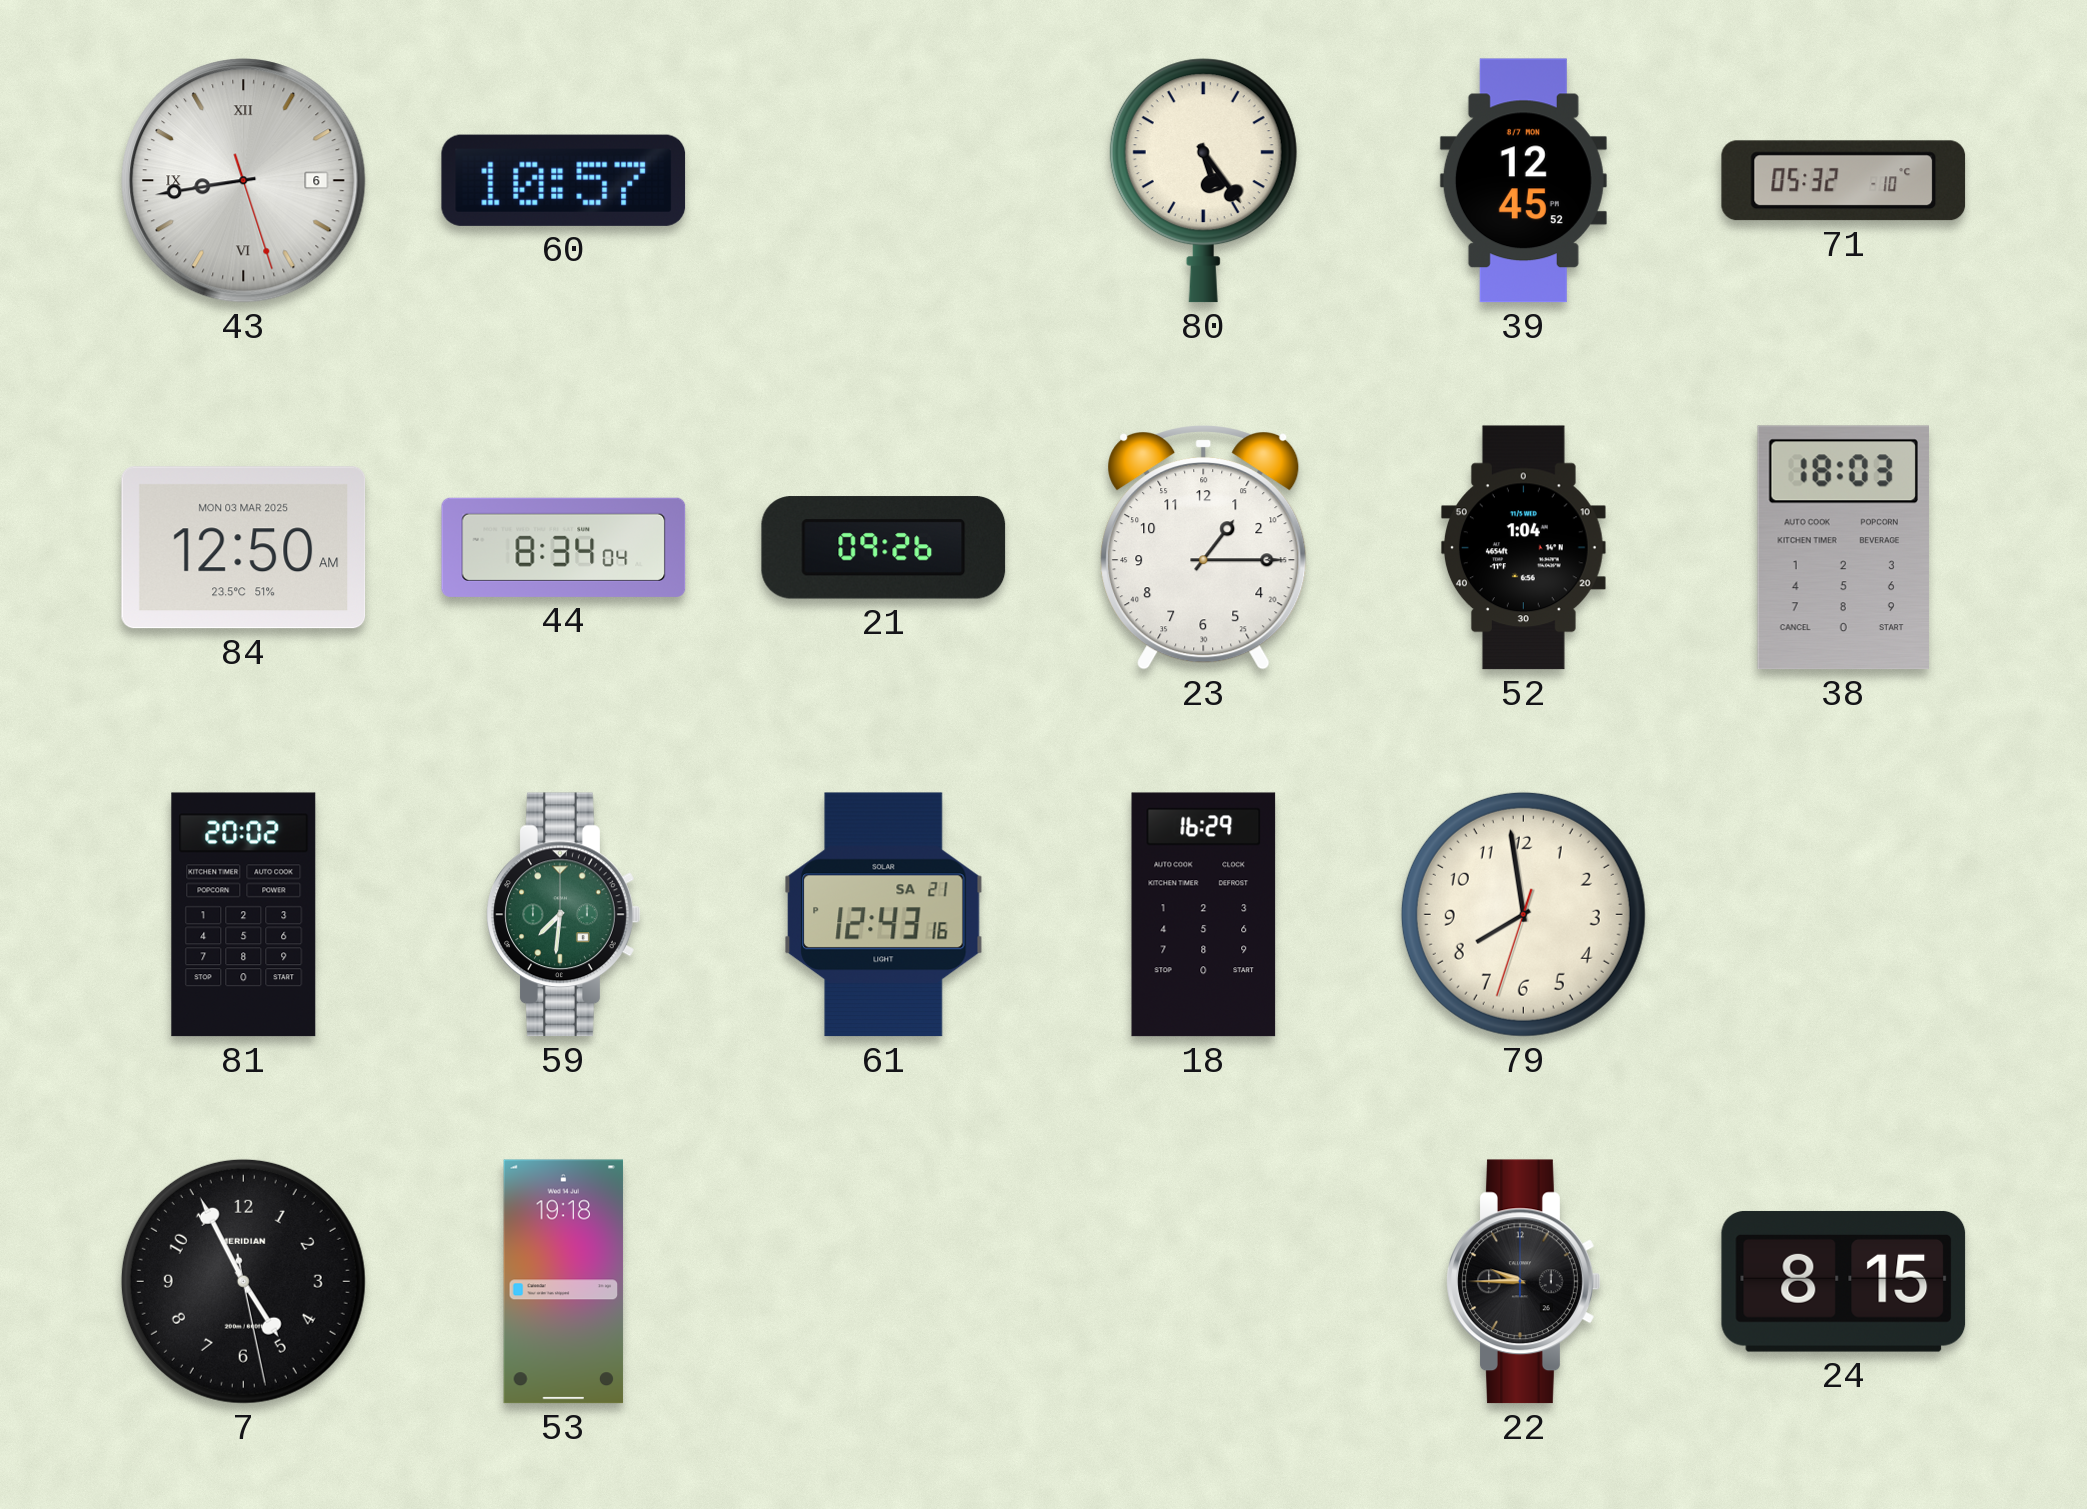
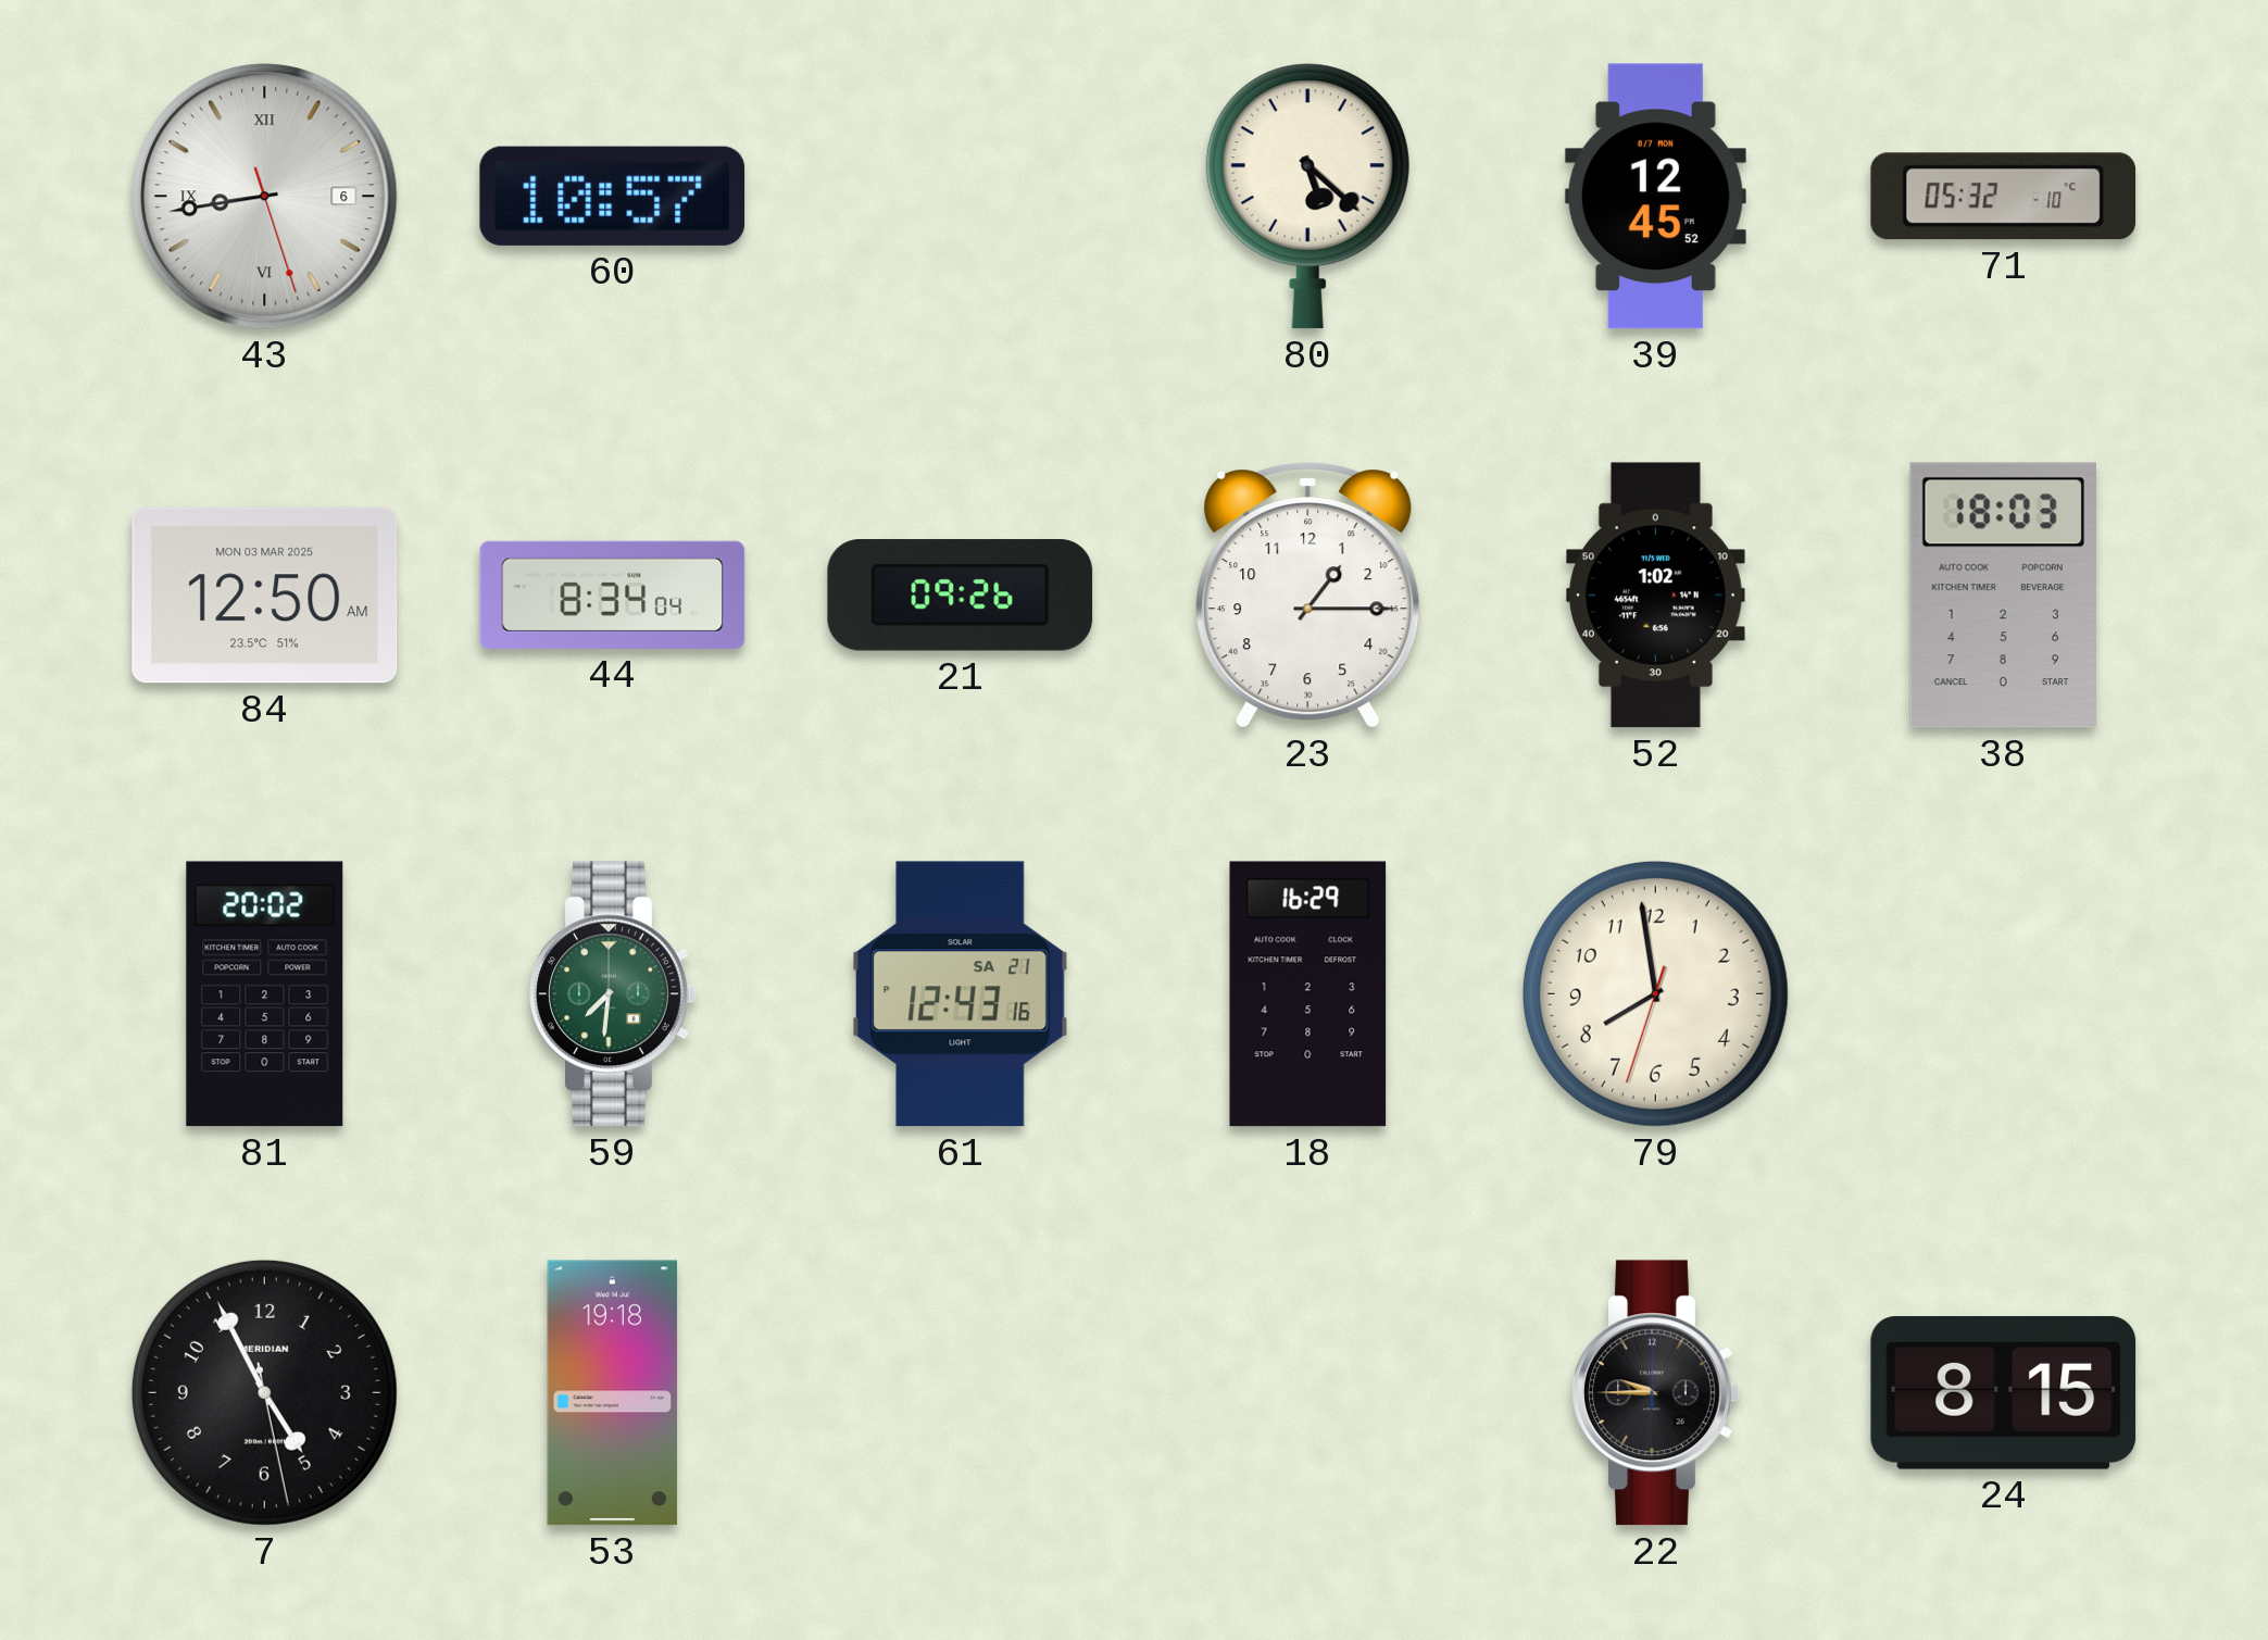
80: 5:24 -> 5:22
52: 1:04 -> 1:02
